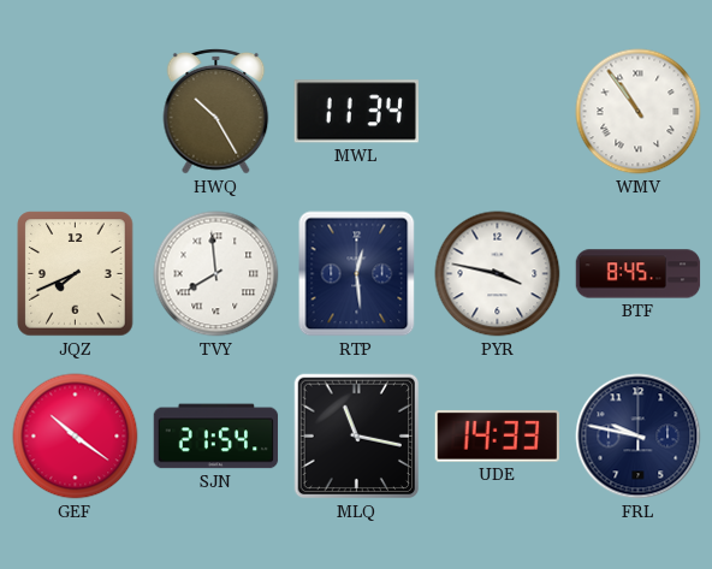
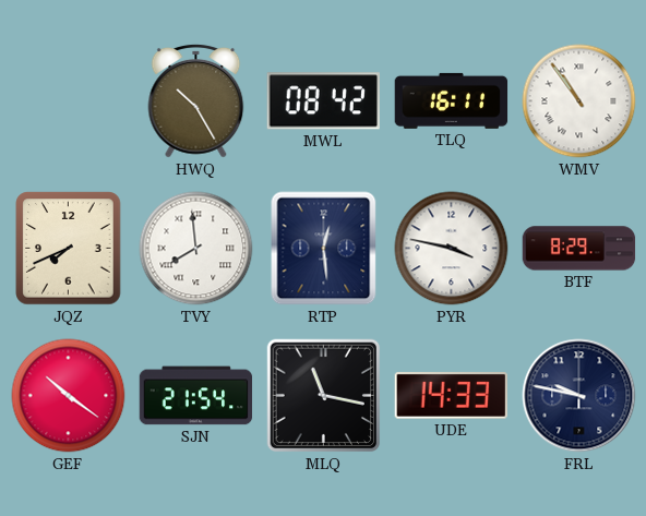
MWL: 11:34 -> 08:42
TLQ: none -> 16:11
BTF: 8:45 -> 8:29
